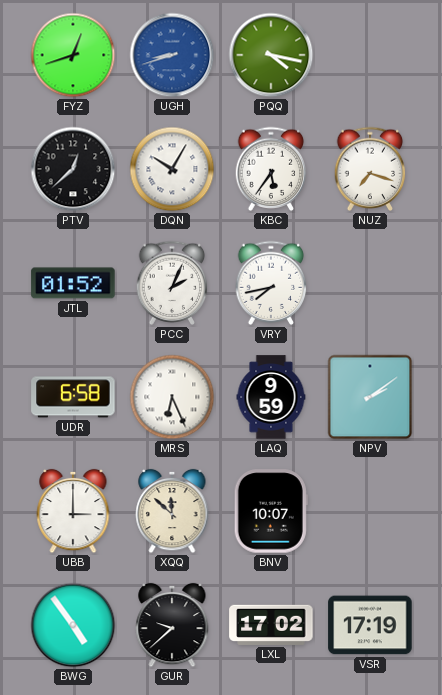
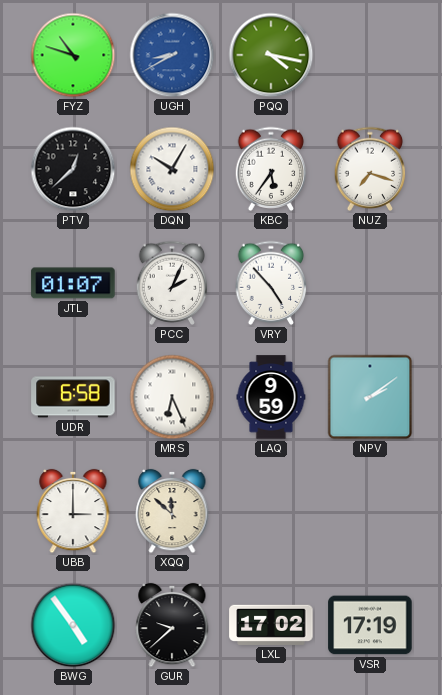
FYZ: 12:42 -> 10:48
UGH: 8:42 -> 8:40
JTL: 01:52 -> 01:07
VRY: 7:43 -> 4:53
BNV: 10:07 -> none
